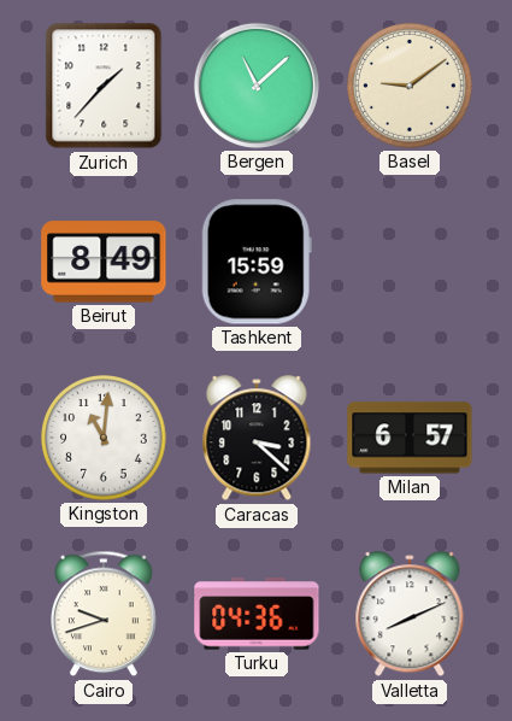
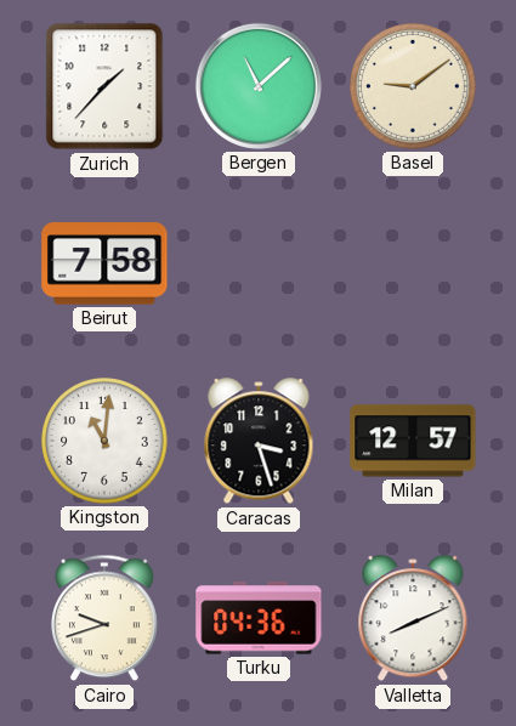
Beirut: 8:49 -> 7:58
Tashkent: 15:59 -> none
Caracas: 3:22 -> 3:27
Milan: 6:57 -> 12:57
